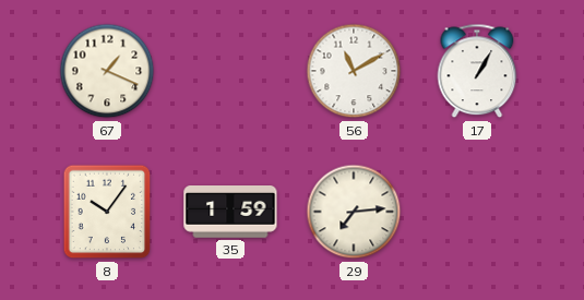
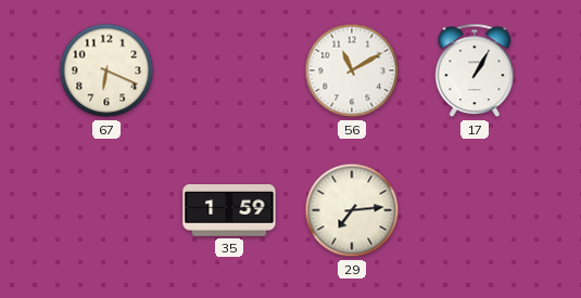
67: 1:19 -> 6:19
8: 10:06 -> none
